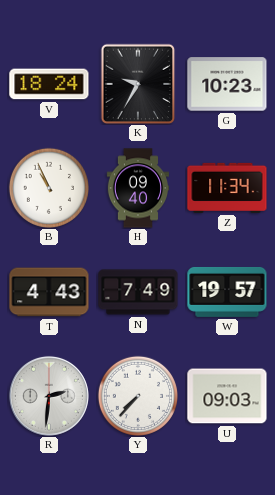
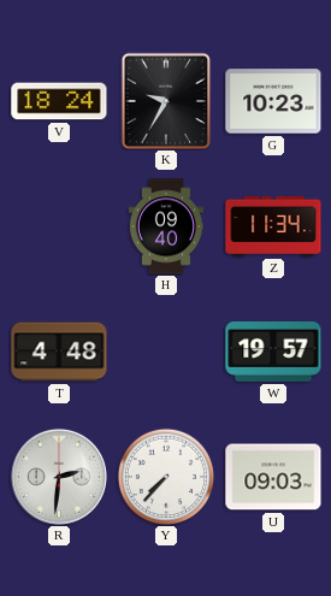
B: 10:56 -> none
T: 4:43 -> 4:48
N: 7:49 -> none
